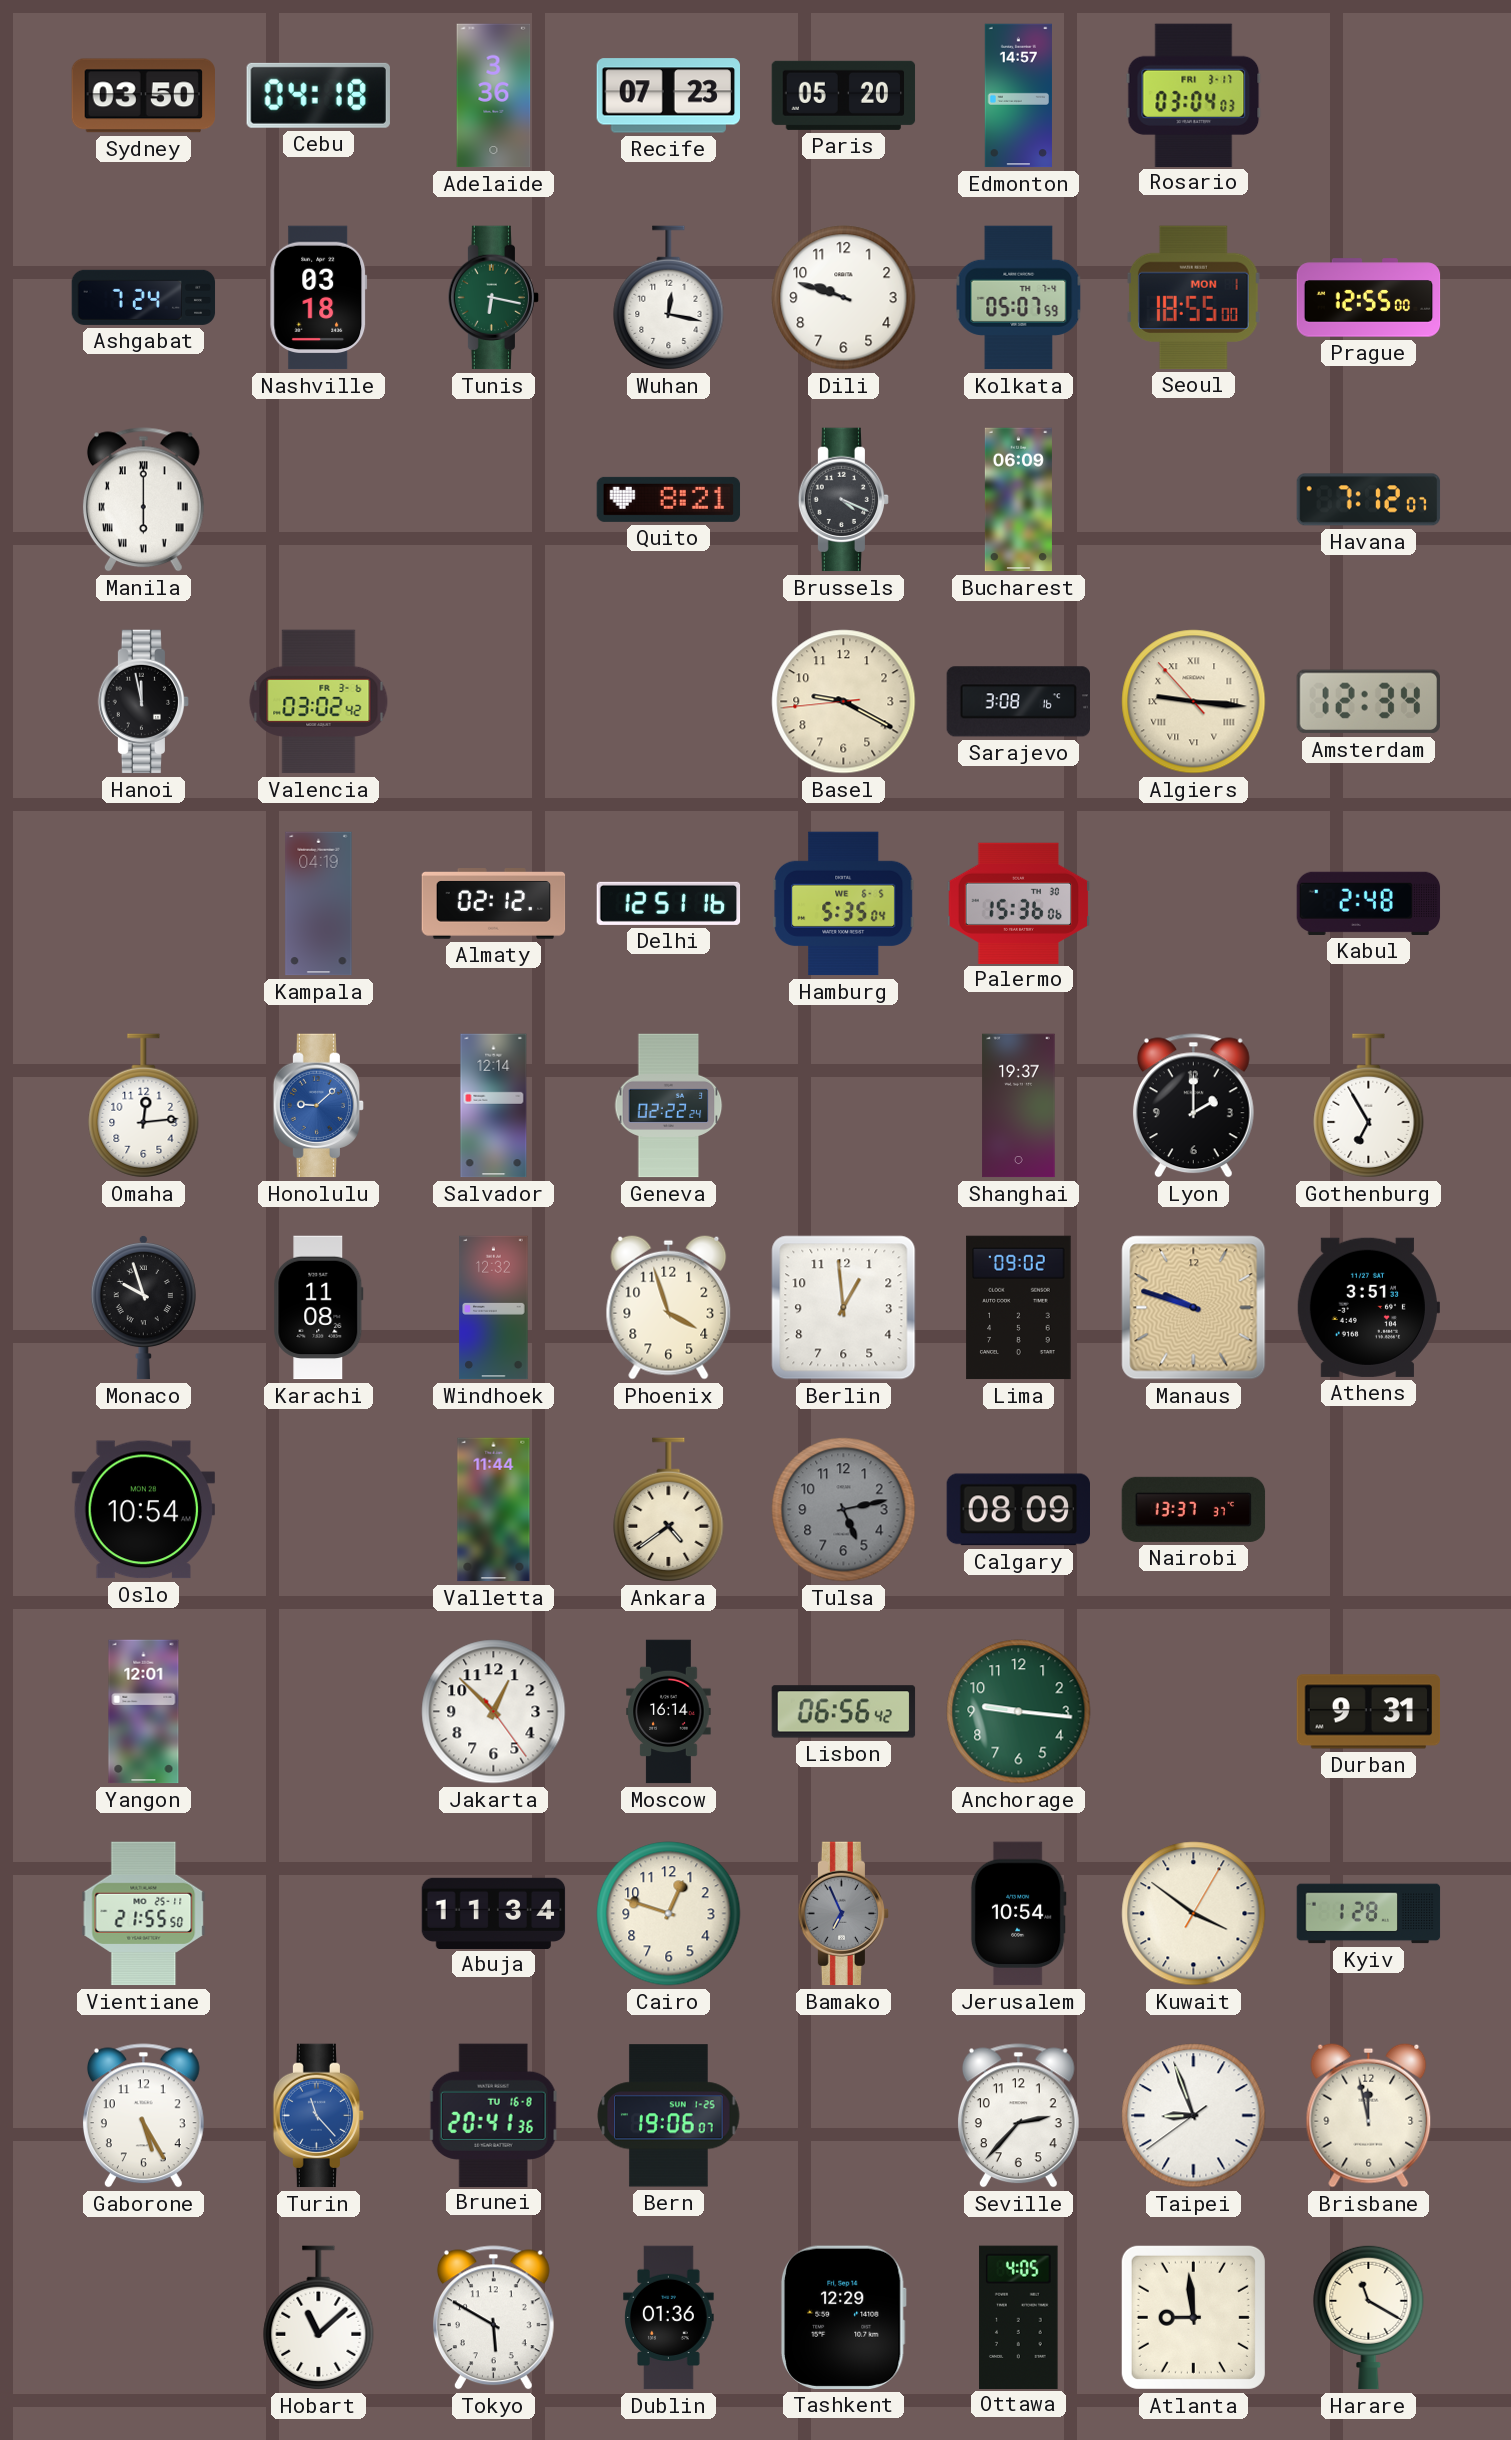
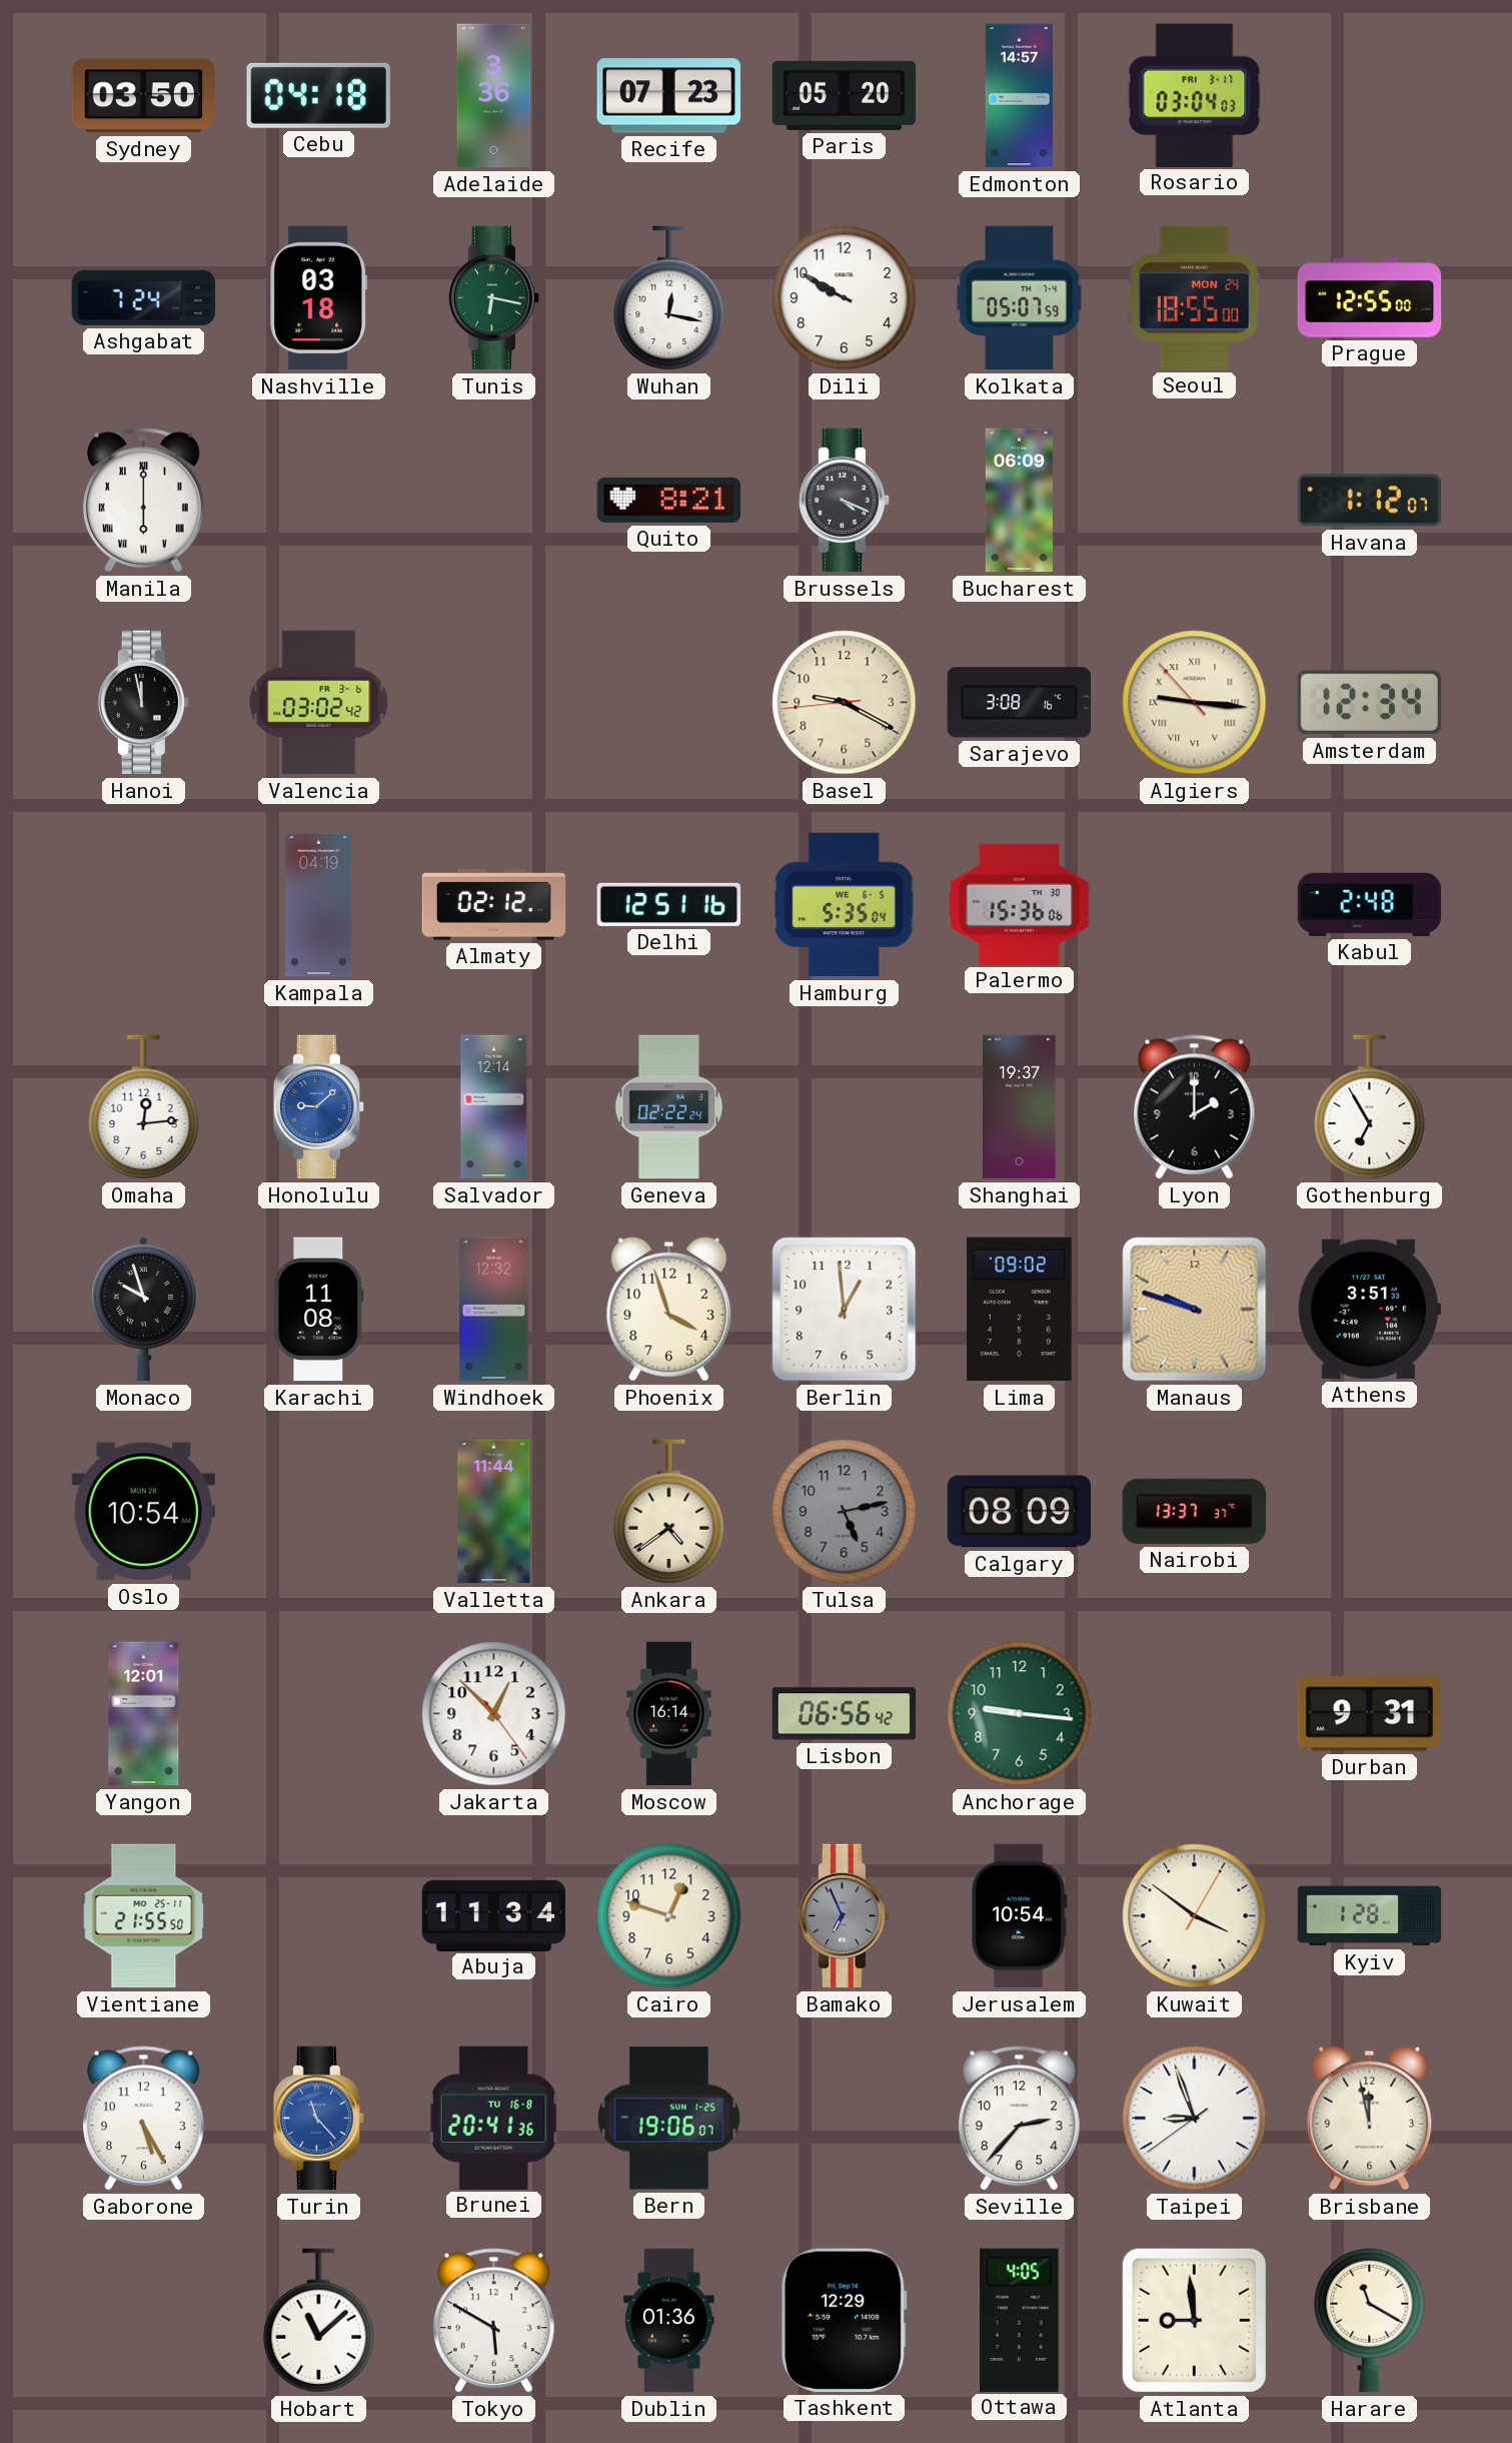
Dili: 9:48 -> 9:50
Seoul date: MON 1 -> MON 24
Havana: 7:12 -> 1:12
